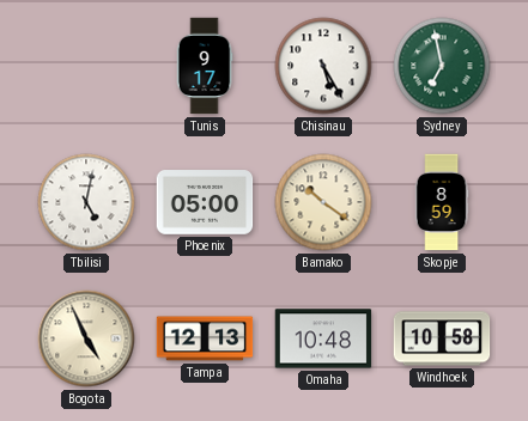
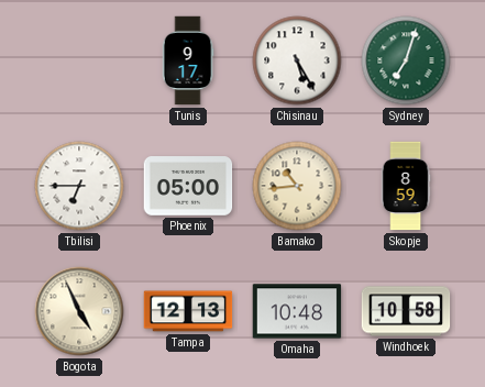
Sydney: 6:58 -> 7:03
Tbilisi: 5:02 -> 6:45
Bamako: 10:21 -> 10:44
